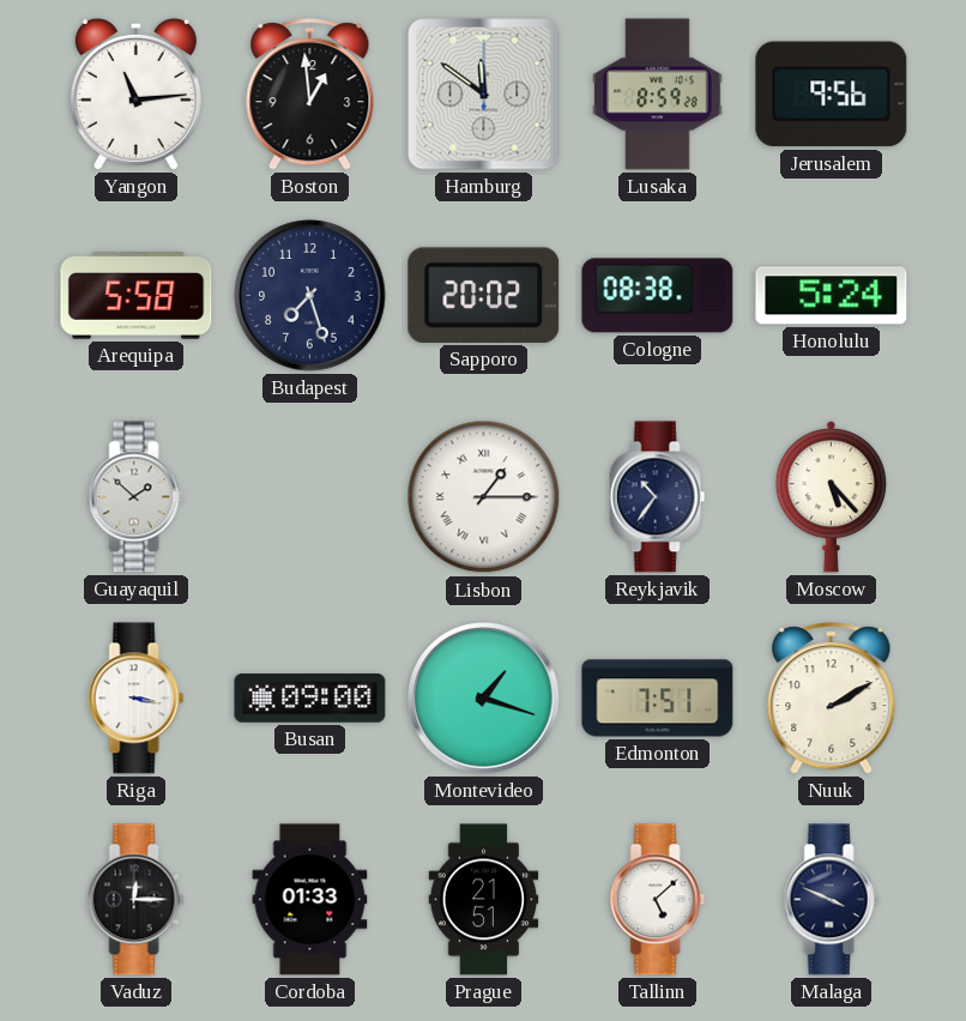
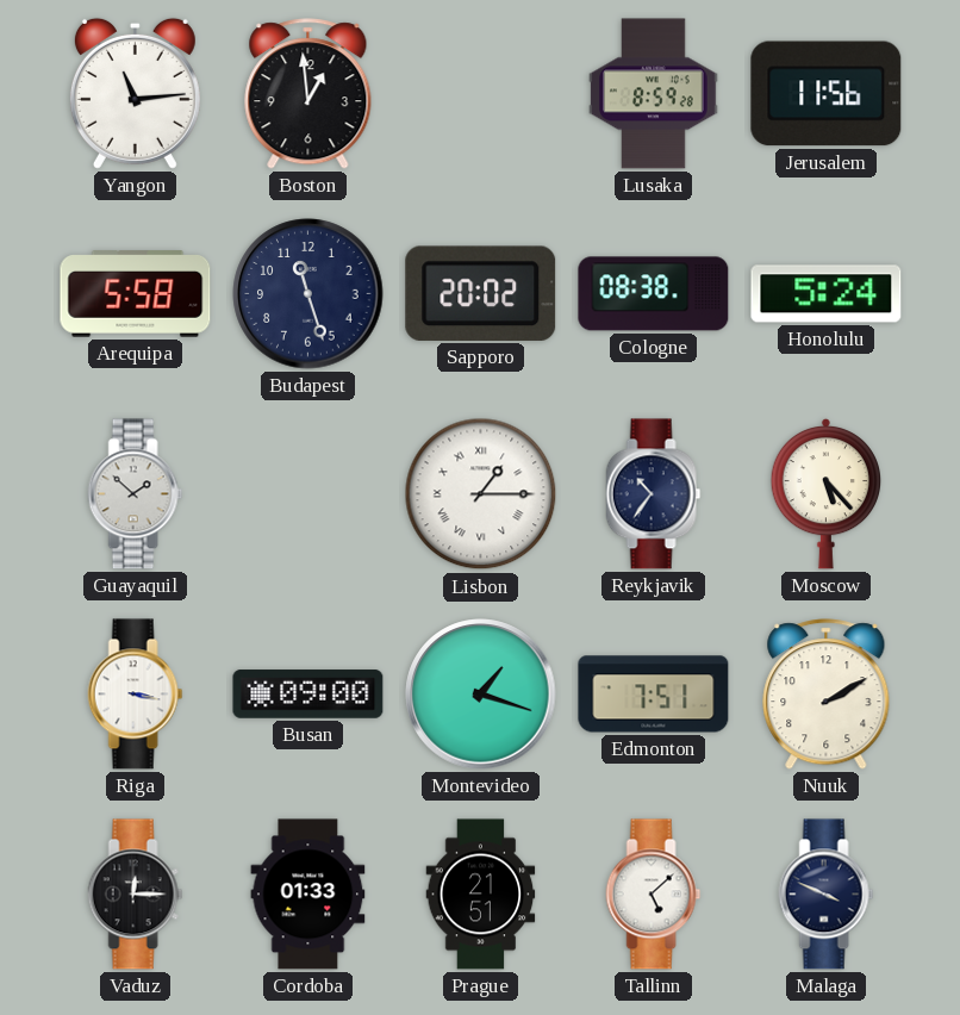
Hamburg: 11:51 -> none
Jerusalem: 9:56 -> 11:56
Budapest: 7:27 -> 11:27
